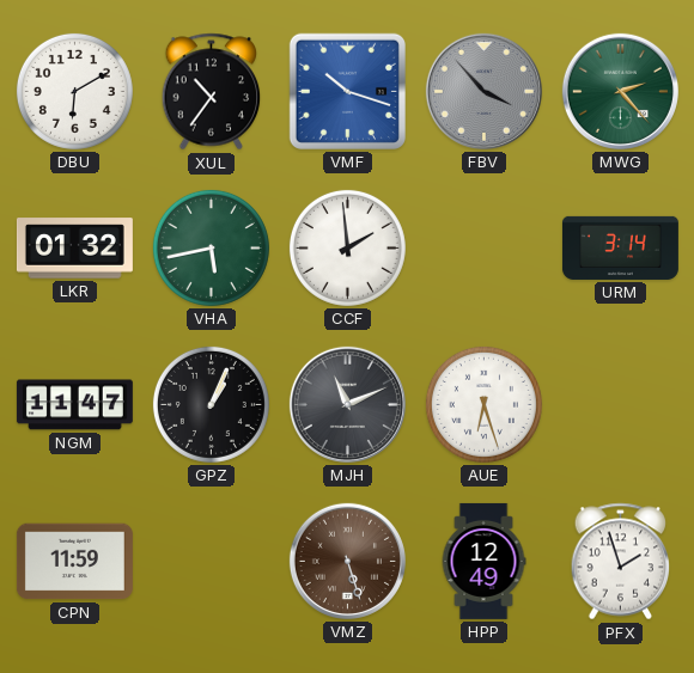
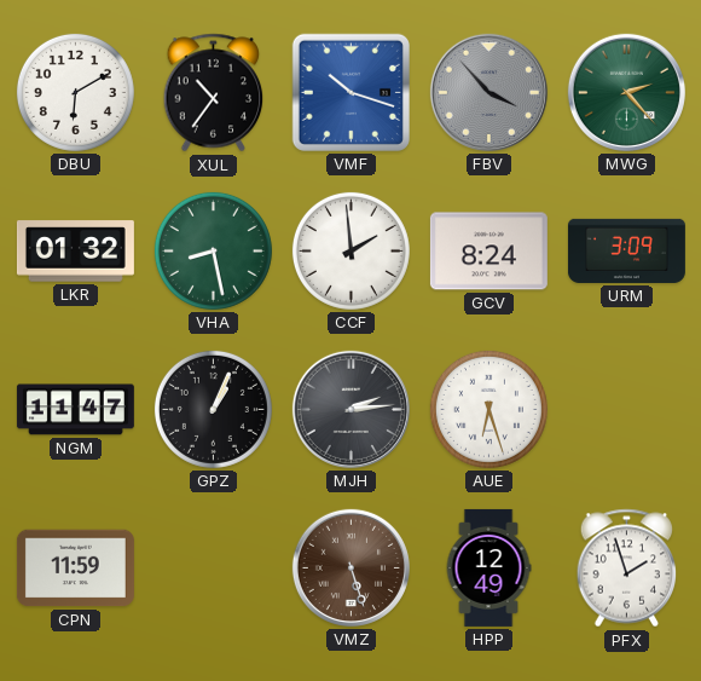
VHA: 5:43 -> 8:28
GCV: none -> 8:24
URM: 3:14 -> 3:09
MJH: 11:11 -> 2:14
